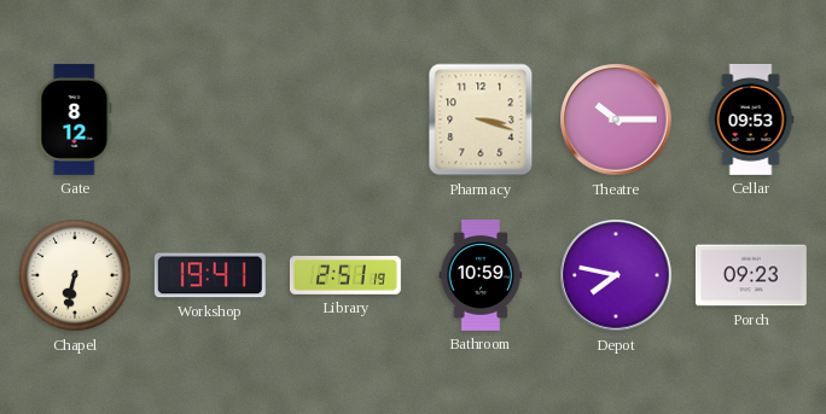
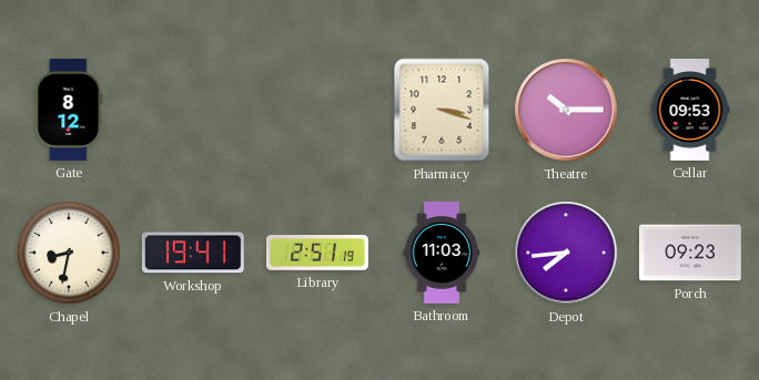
Chapel: 6:32 -> 8:32
Bathroom: 10:59 -> 11:03
Depot: 7:47 -> 7:44
